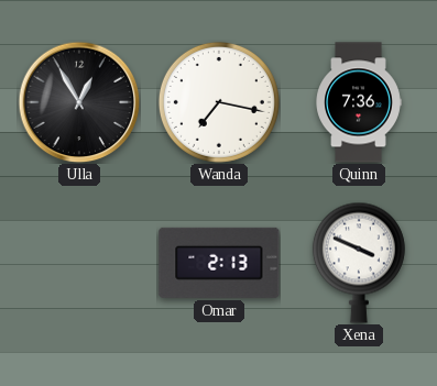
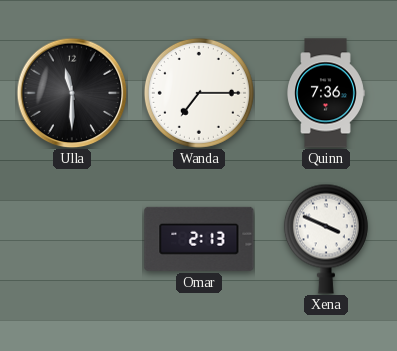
Ulla: 12:55 -> 11:30
Wanda: 7:17 -> 7:15
